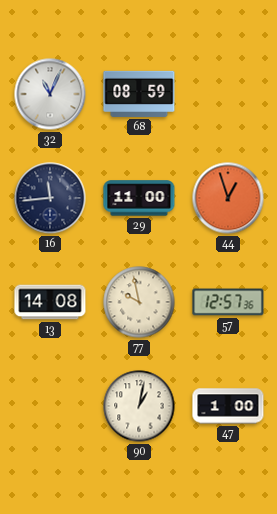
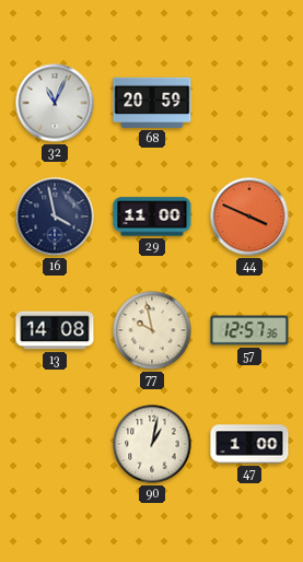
68: 08:59 -> 20:59
16: 11:44 -> 3:58
44: 12:57 -> 3:49
